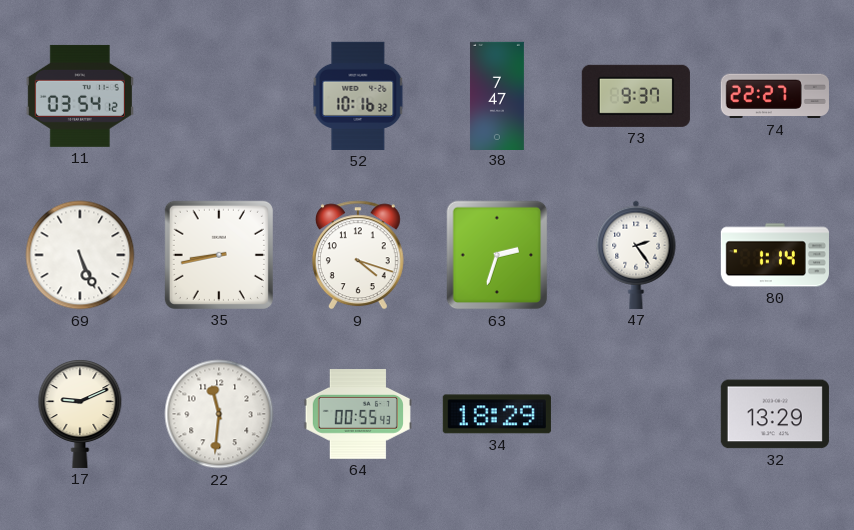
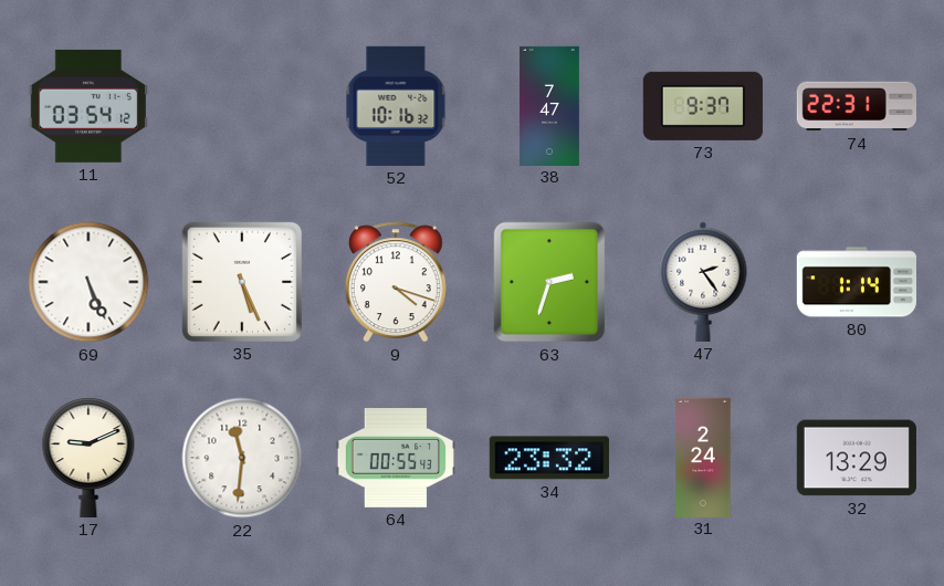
74: 22:27 -> 22:31
35: 8:43 -> 5:26
34: 18:29 -> 23:32
31: none -> 2:24
